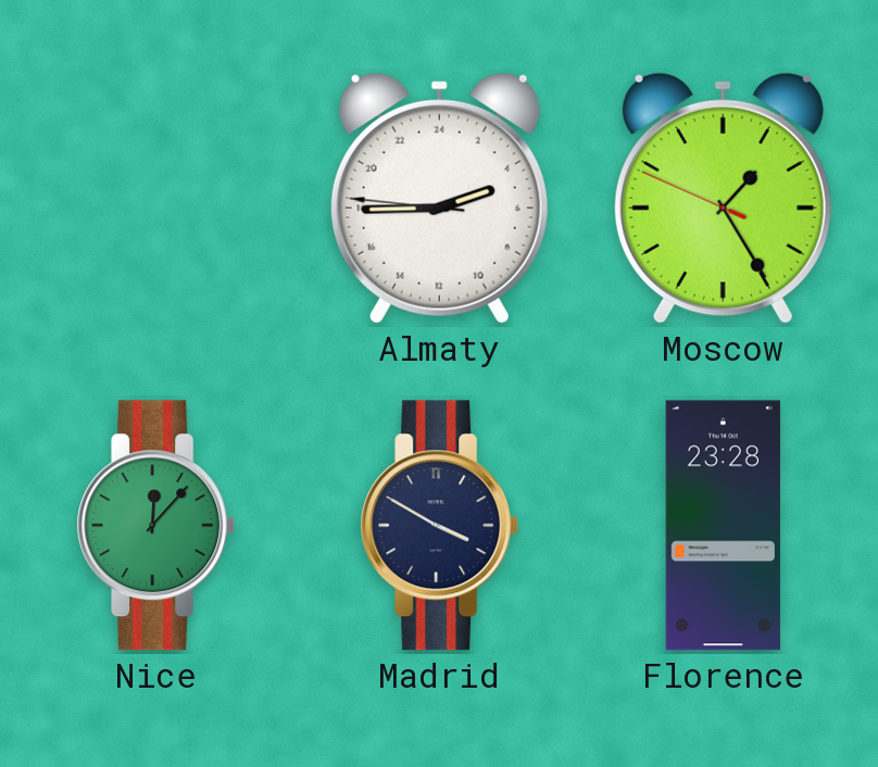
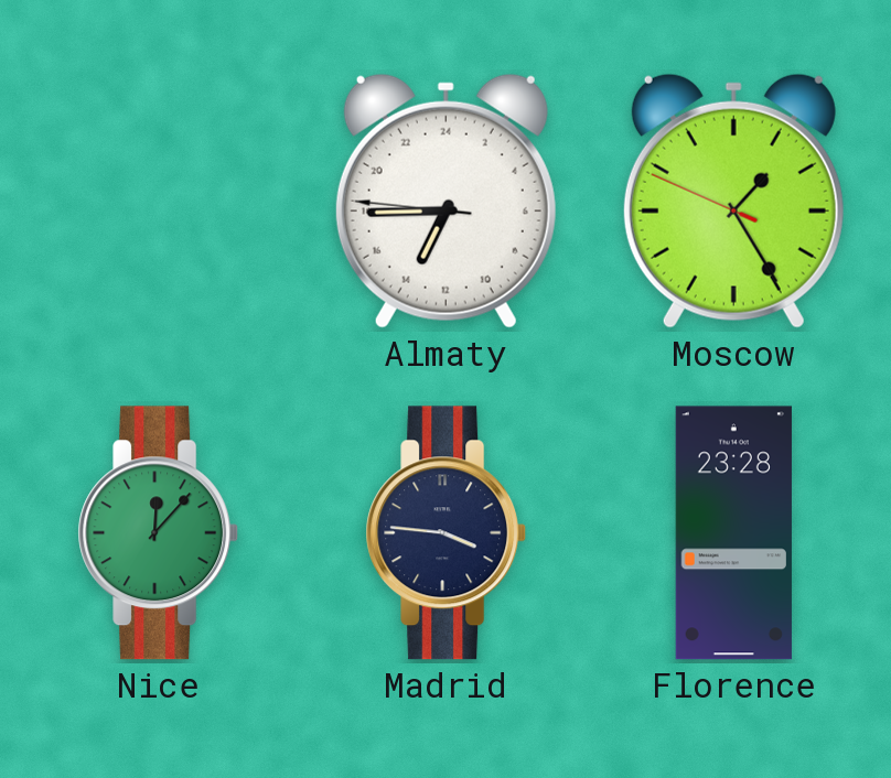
Almaty: 4:44 -> 13:44
Madrid: 3:50 -> 3:46
